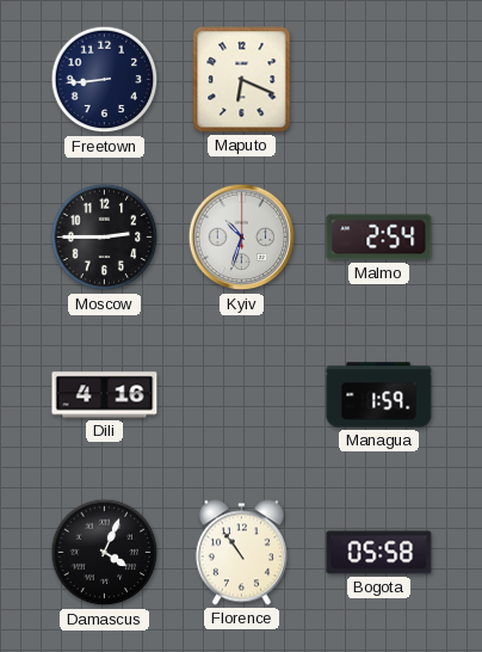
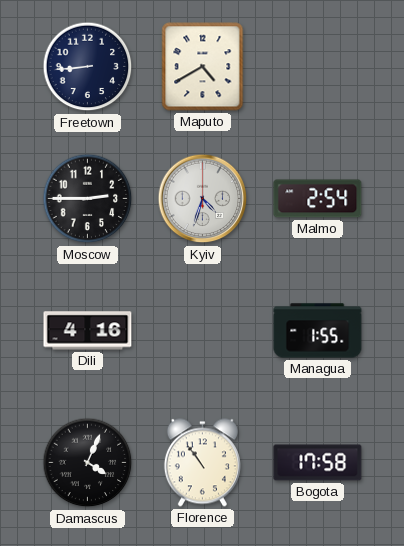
Maputo: 6:19 -> 4:40
Kyiv: 10:33 -> 4:33
Managua: 1:59 -> 1:55
Bogota: 05:58 -> 17:58
